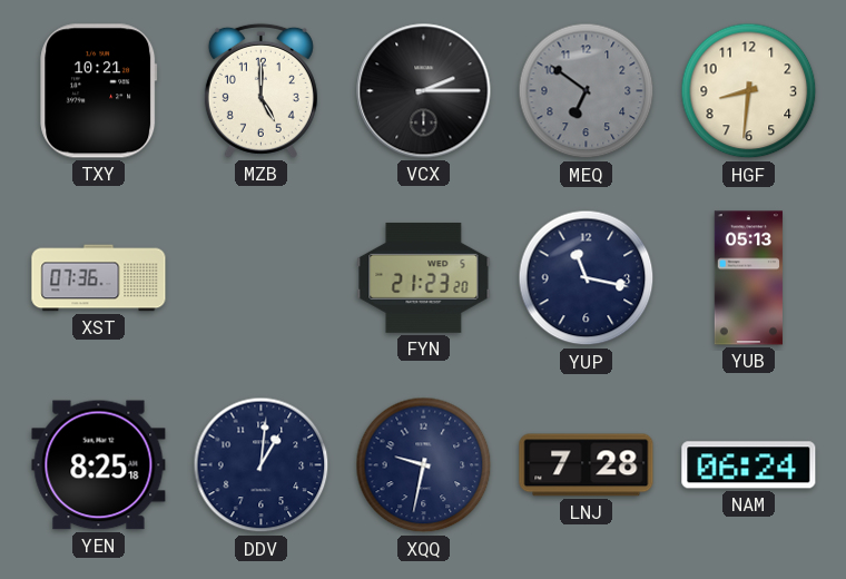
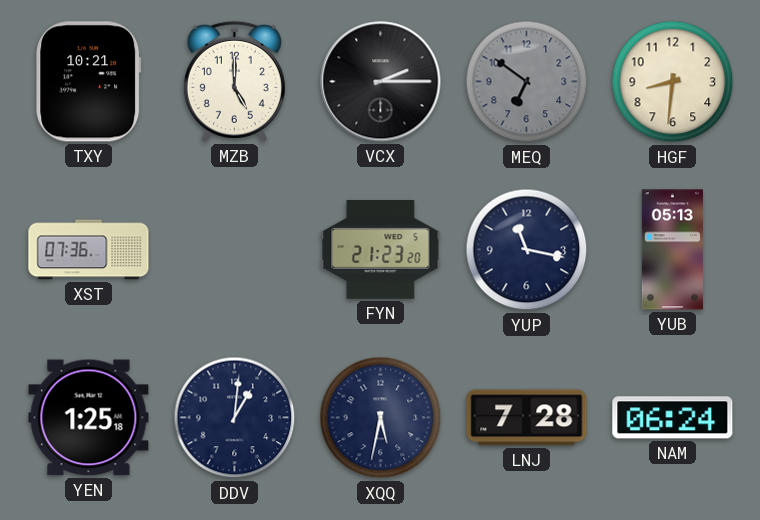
YEN: 8:25 -> 1:25
XQQ: 9:32 -> 5:32
